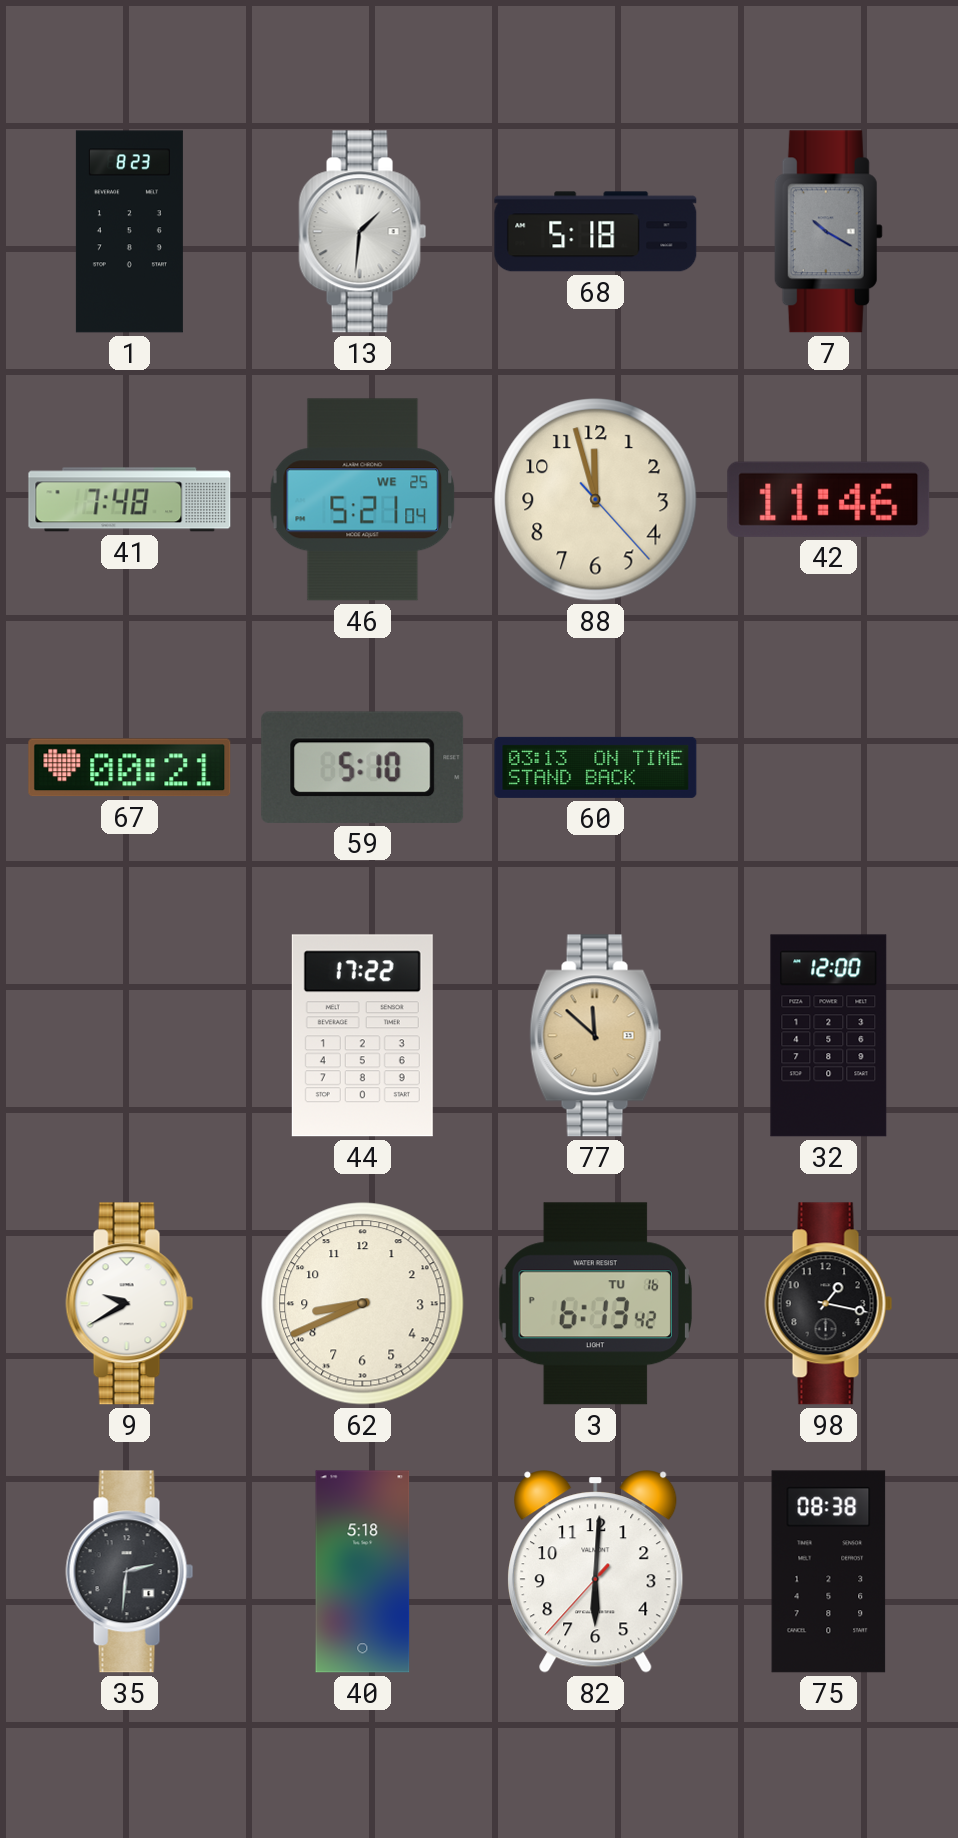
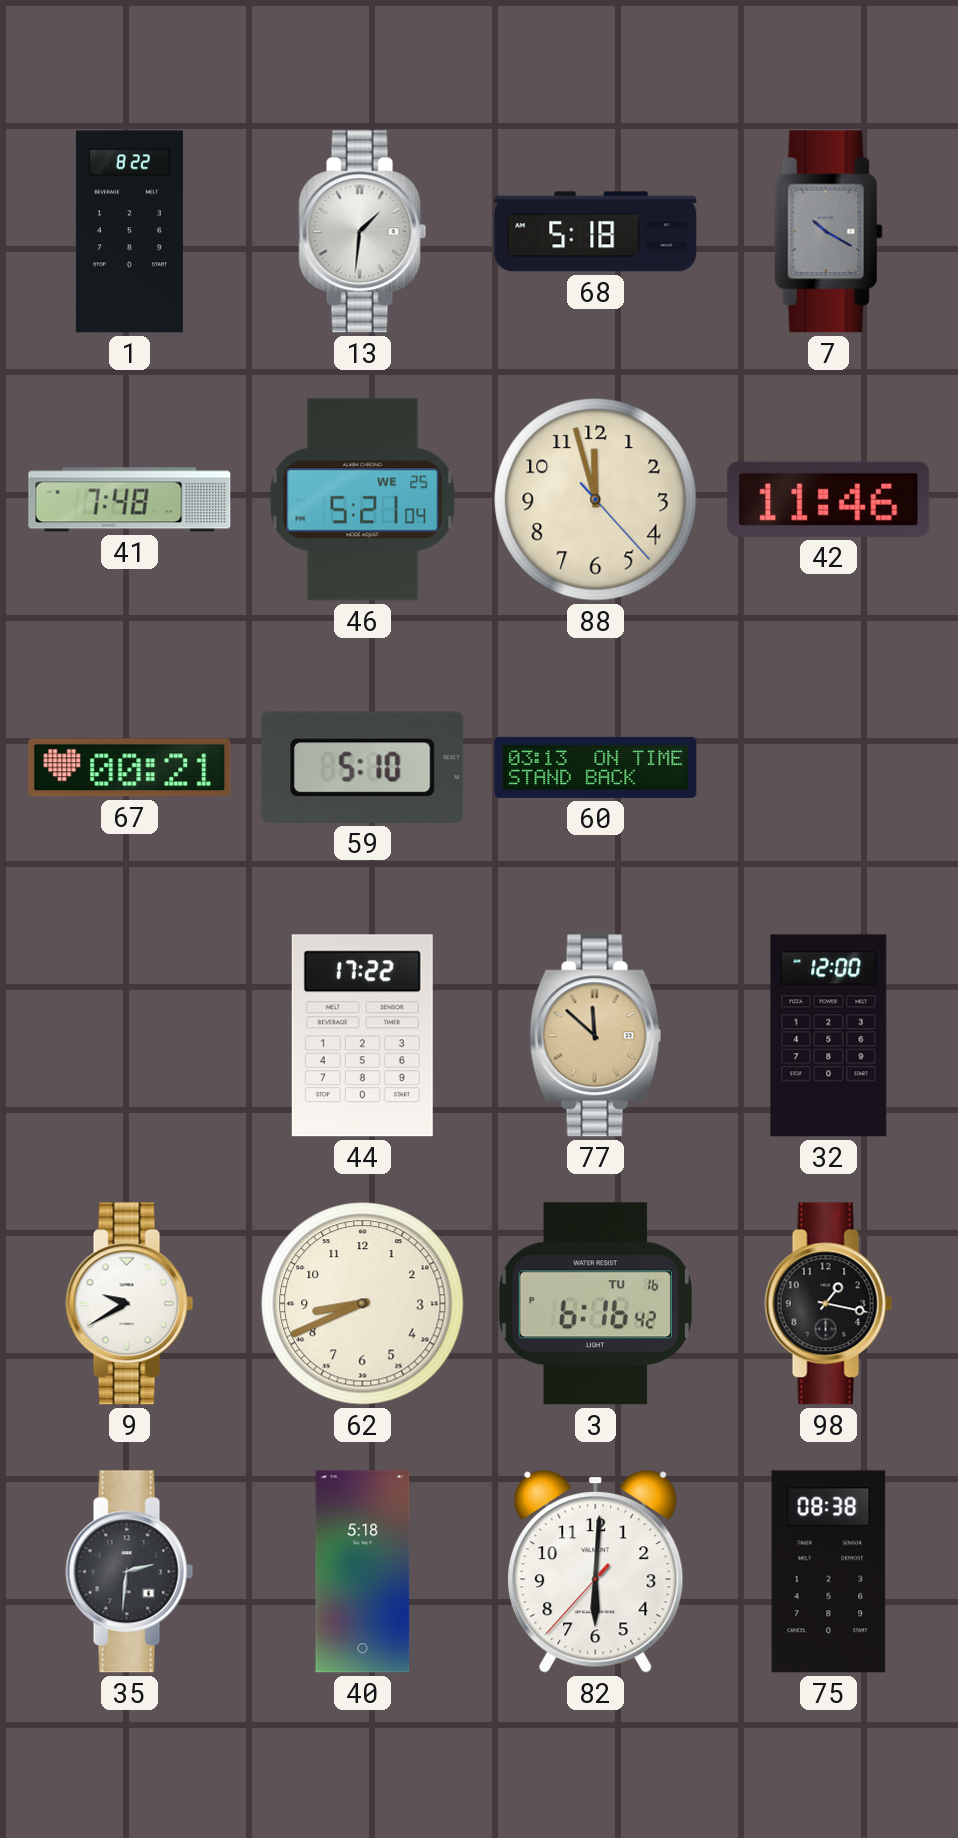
1: 8:23 -> 8:22
3: 6:13 -> 6:16
